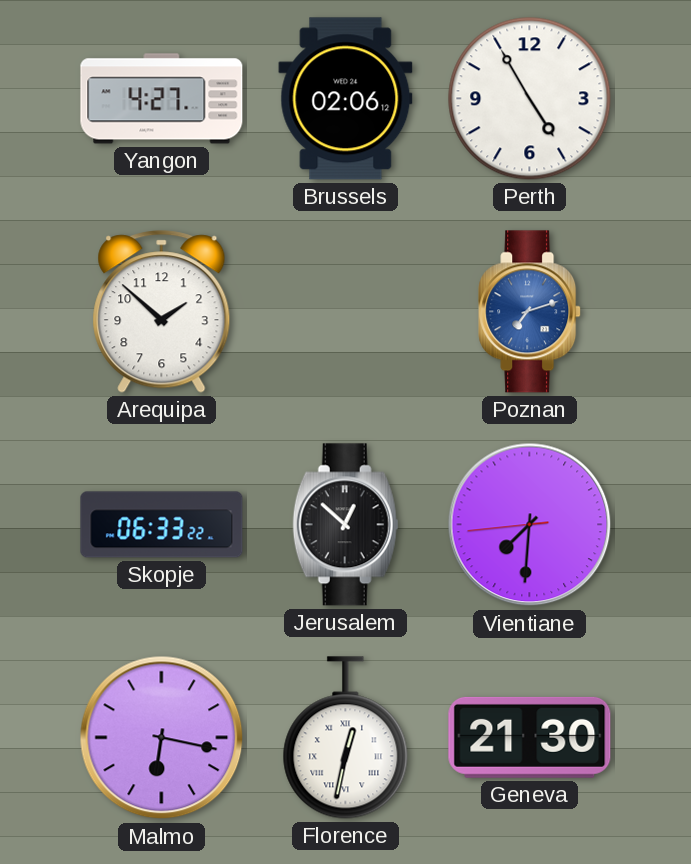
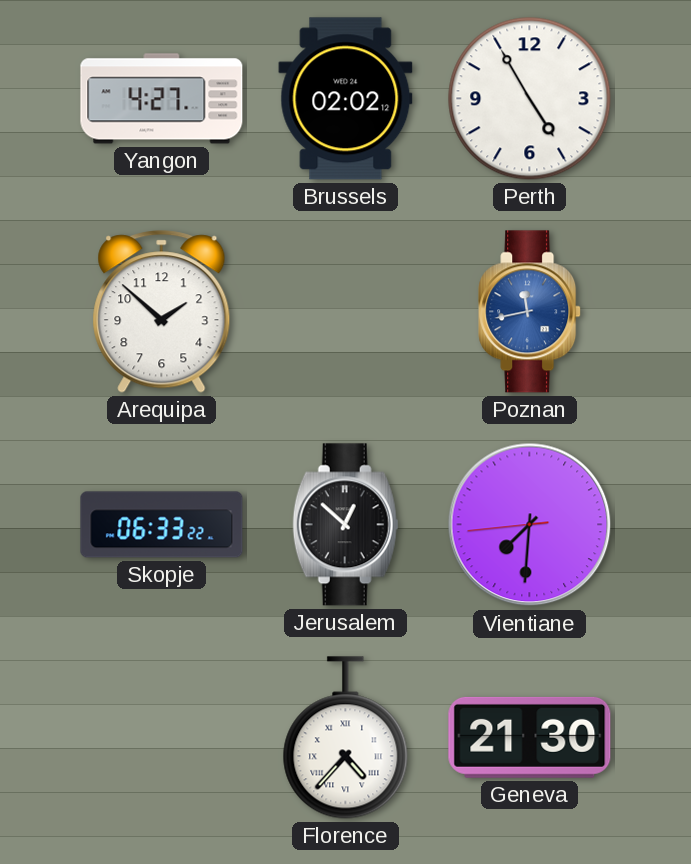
Brussels: 02:06 -> 02:02
Poznan: 7:12 -> 11:43
Malmo: 6:17 -> none
Florence: 12:32 -> 4:37
